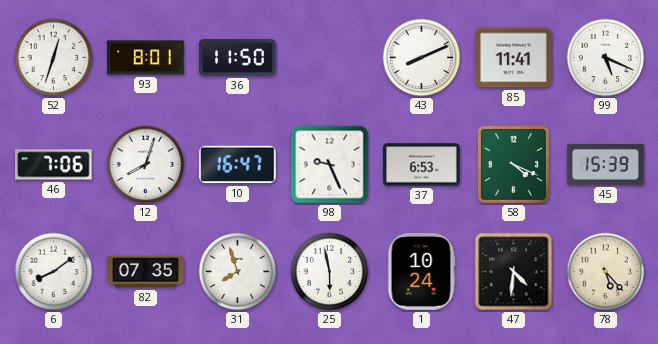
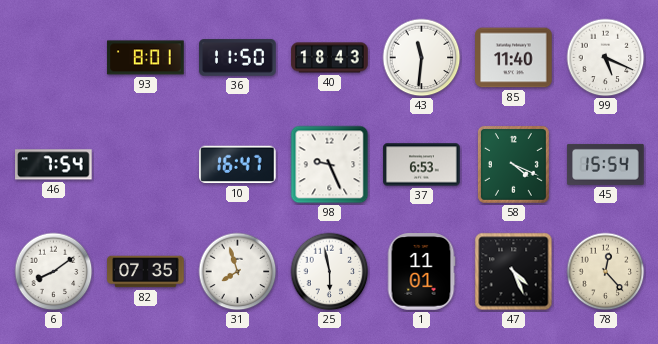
52: 12:33 -> none
40: none -> 18:43
43: 8:11 -> 11:31
85: 11:41 -> 11:40
46: 7:06 -> 7:54
12: 8:03 -> none
45: 15:39 -> 15:54
1: 10:24 -> 11:01
47: 4:31 -> 4:26
78: 5:23 -> 12:23
